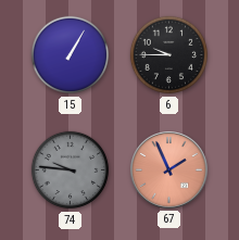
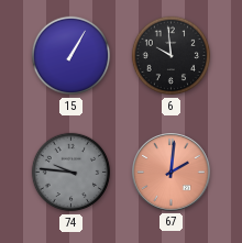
6: 9:45 -> 9:59
67: 1:56 -> 2:01
